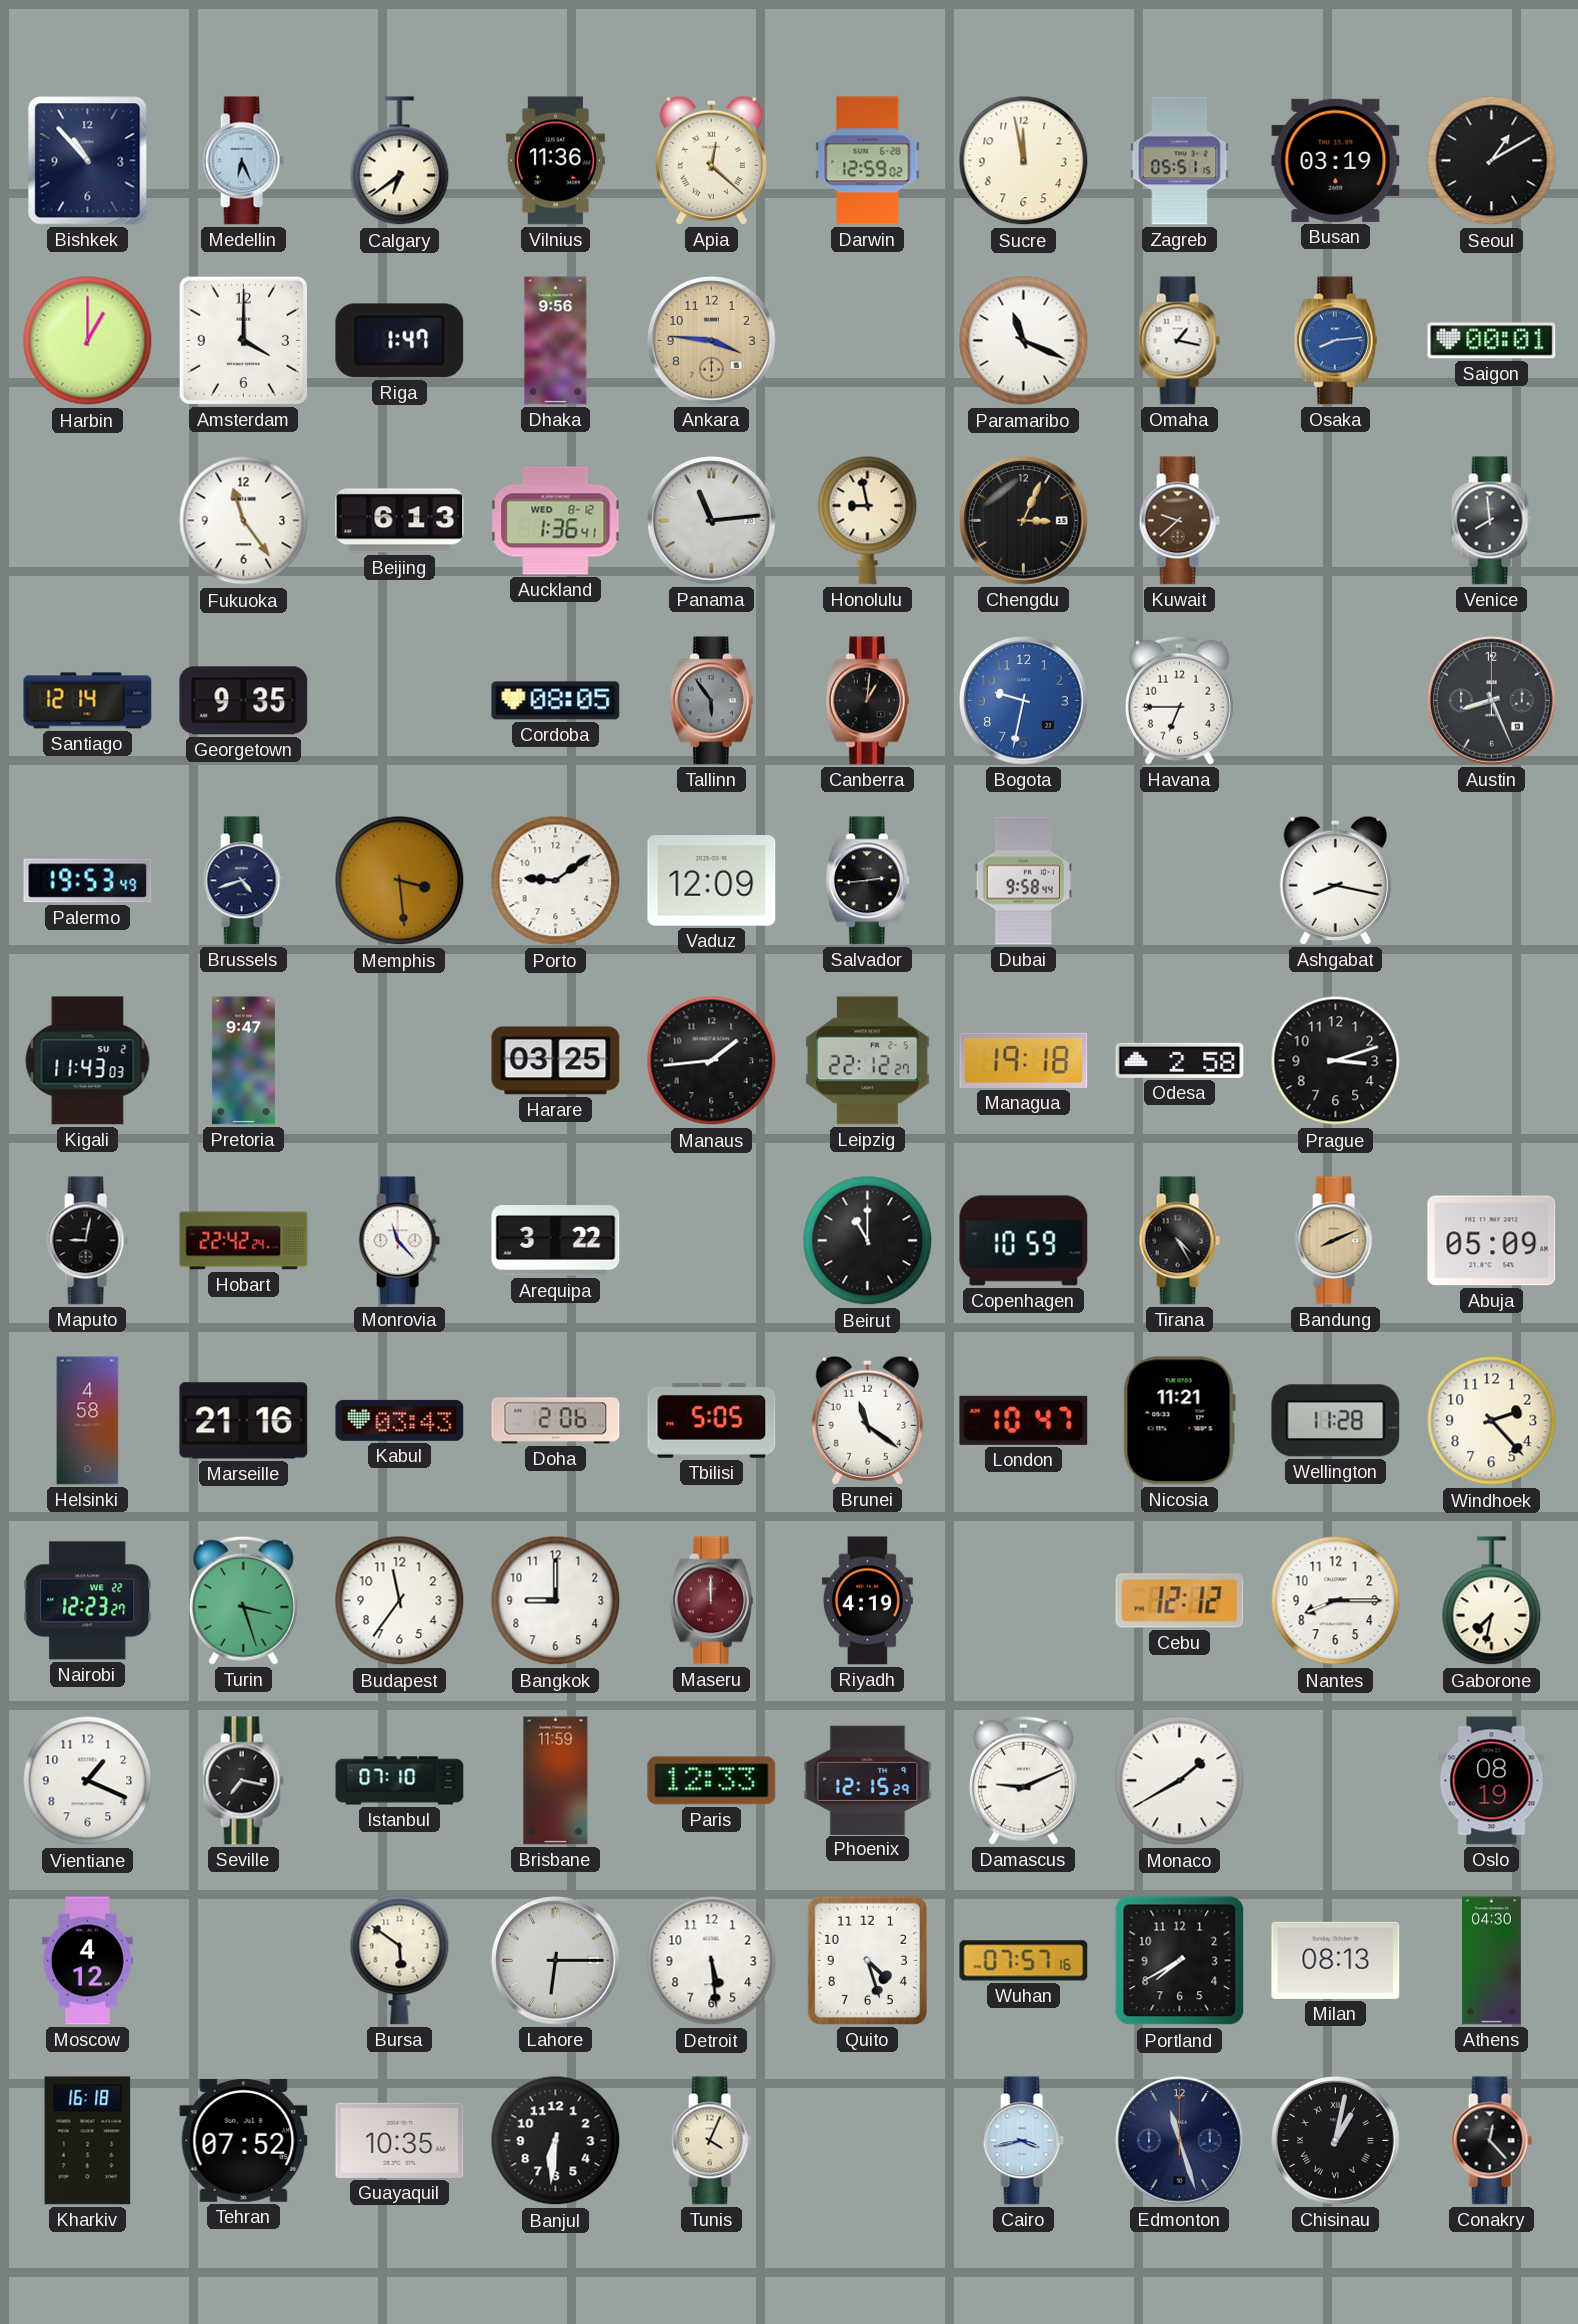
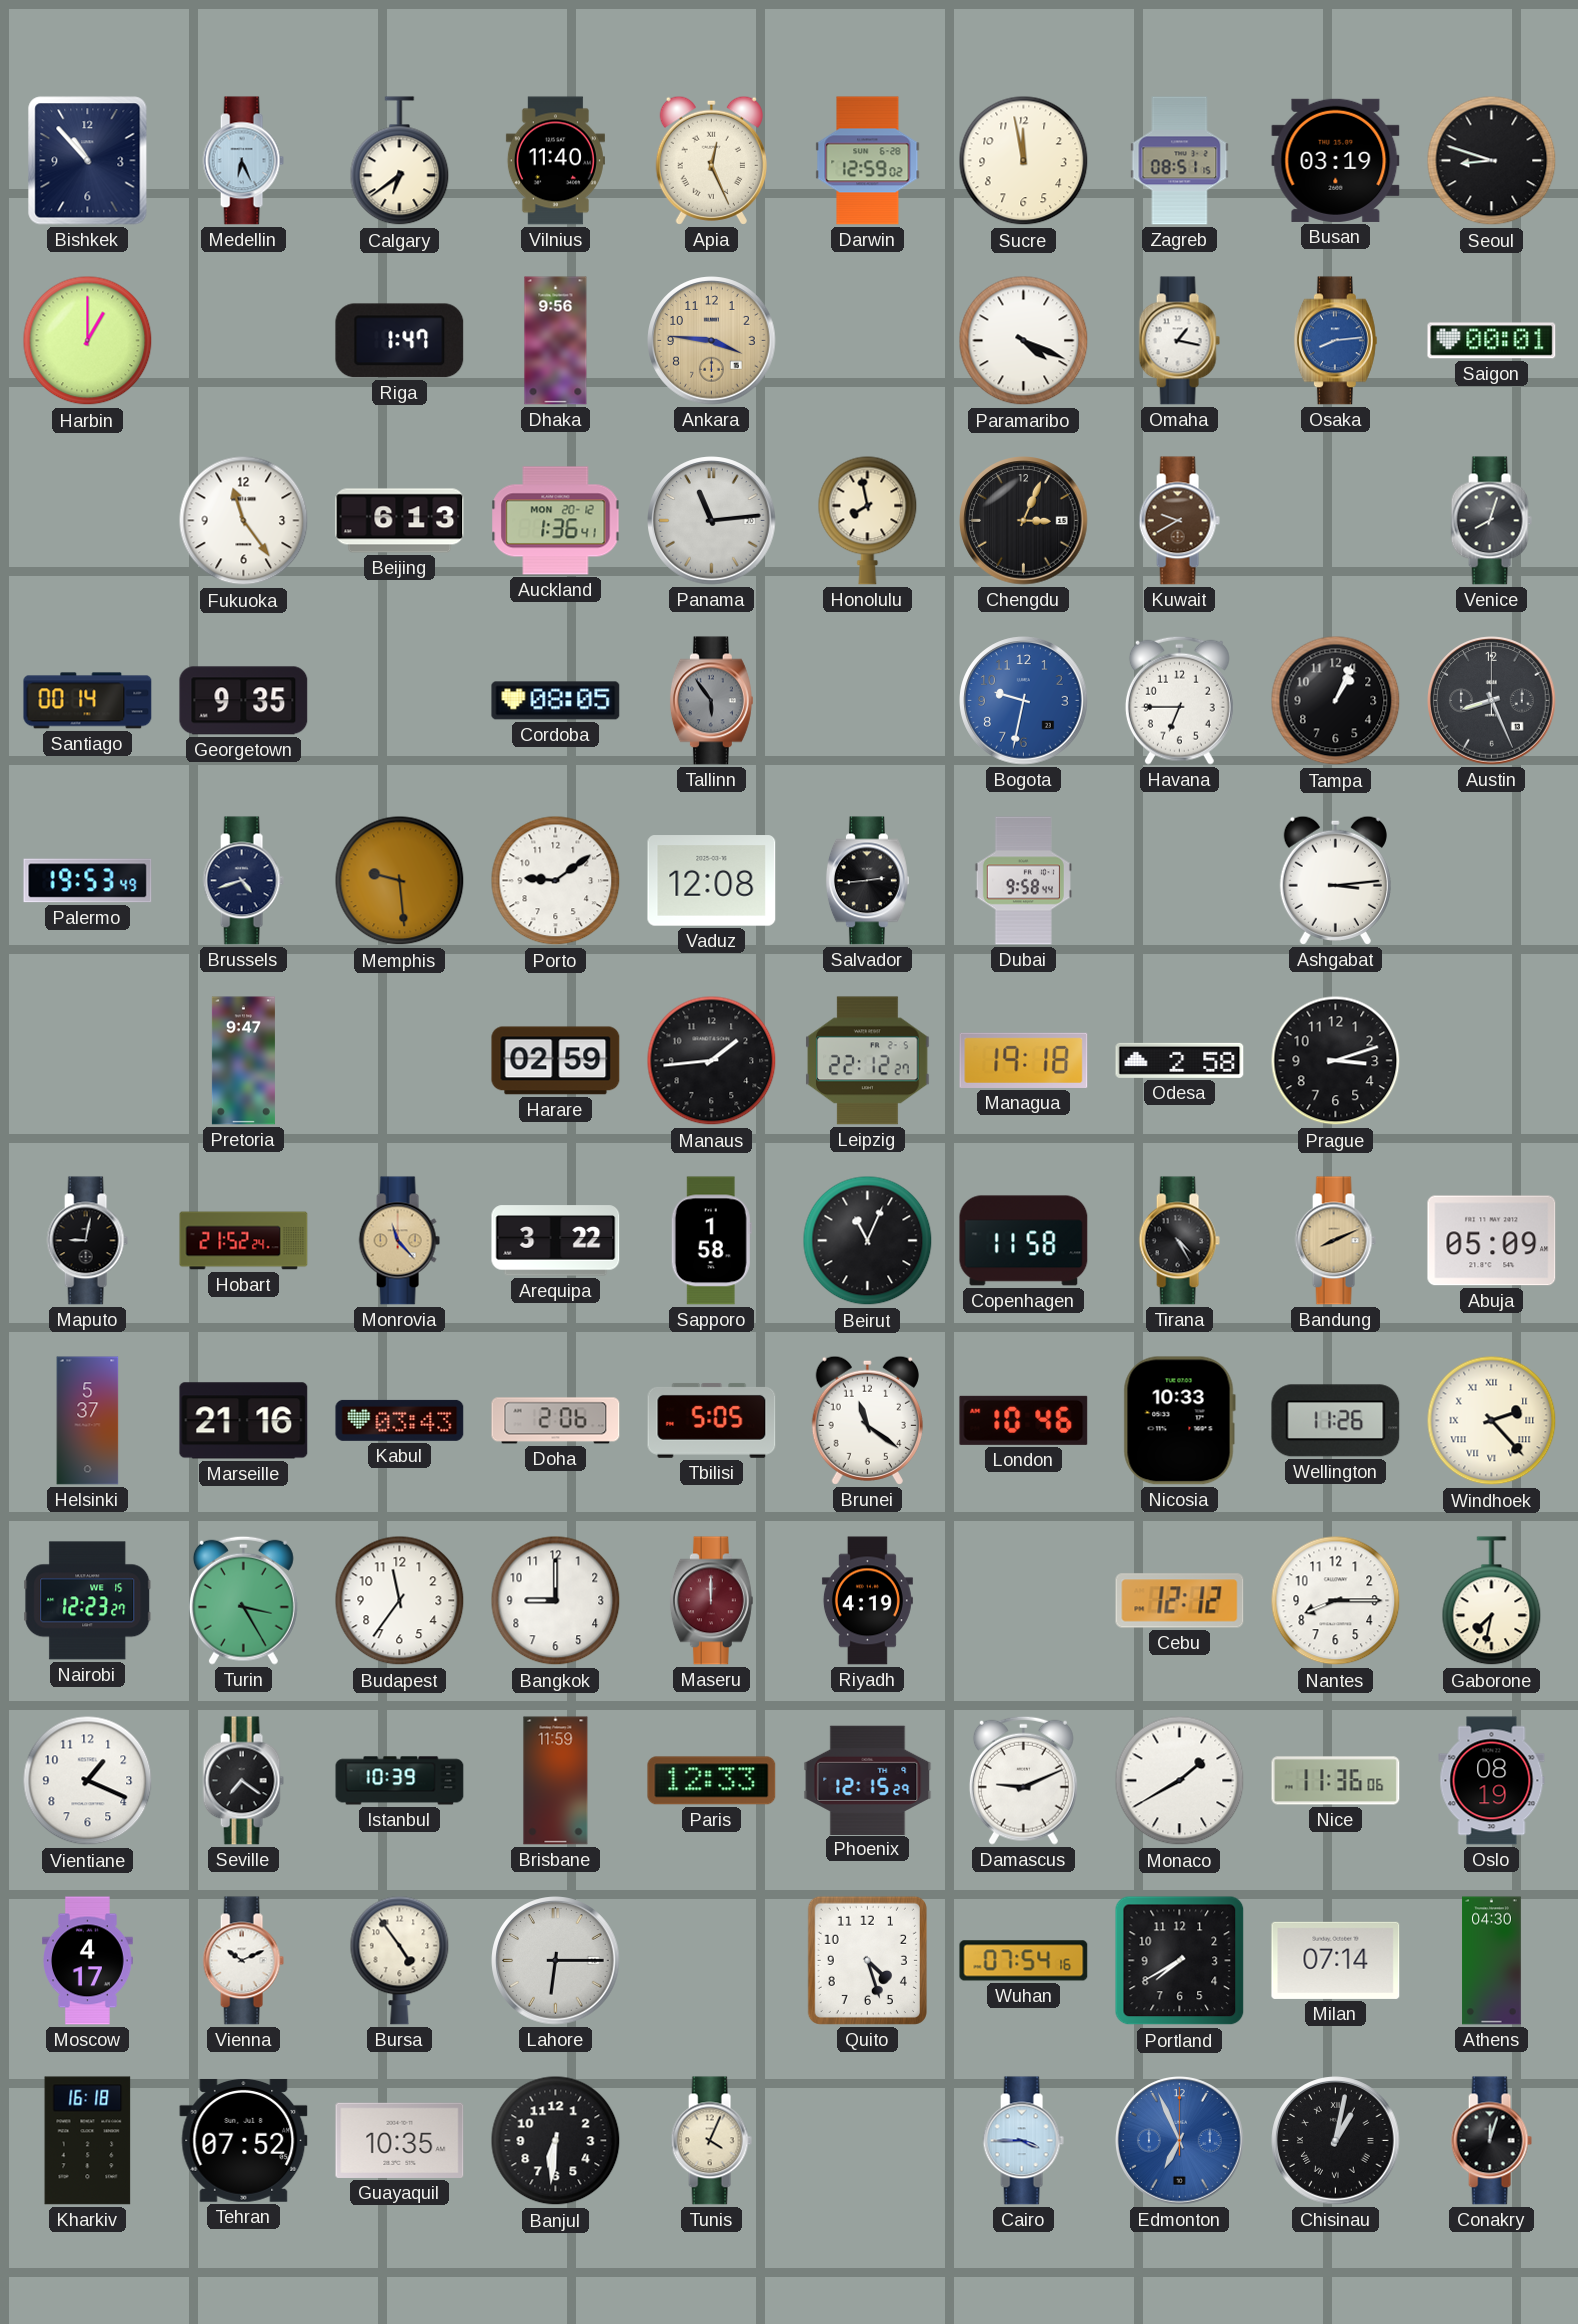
Vilnius: 11:36 -> 11:40
Apia: 12:22 -> 12:26
Zagreb: 05:51 -> 08:51
Seoul: 1:10 -> 8:48
Amsterdam: 4:00 -> none
Paramaribo: 11:19 -> 4:19
Auckland date: WED 8-12 -> MON 20-12
Honolulu: 8:58 -> 7:58
Kuwait: 9:38 -> 9:40
Venice: 7:59 -> 8:03
Santiago: 12:14 -> 00:14
Canberra: 1:01 -> none
Tampa: none -> 1:04
Memphis: 3:29 -> 9:29
Vaduz: 12:09 -> 12:08
Ashgabat: 8:17 -> 3:14
Kigali: 11:43 -> none
Harare: 03:25 -> 02:59
Hobart: 22:42 -> 21:52
Monrovia dial: white -> champagne
Sapporo: none -> 1:58
Beirut: 11:00 -> 11:04
Copenhagen: 10:59 -> 11:58
Helsinki: 4:58 -> 5:37
London: 10:47 -> 10:46
Nicosia: 11:21 -> 10:33
Wellington: 11:28 -> 11:26
Windhoek numerals: Arabic -> Roman
Nairobi date: WE 22 -> WE 15
Turin: 3:27 -> 3:25
Seville: 7:17 -> 7:21
Istanbul: 07:10 -> 10:39
Nice: none -> 11:36
Moscow: 4:12 -> 4:17
Vienna: none -> 10:11
Bursa: 5:51 -> 4:54
Detroit: 5:29 -> none
Wuhan: 07:57 -> 07:54
Milan: 08:13 -> 07:14
Cairo: 3:43 -> 3:45
Edmonton: 11:27 -> 6:56
Edmonton dial: navy -> blue
Conakry: 12:23 -> 12:03
